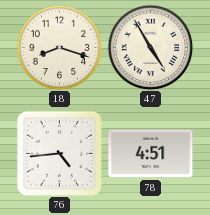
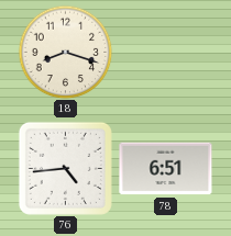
47: 4:55 -> none
78: 4:51 -> 6:51
